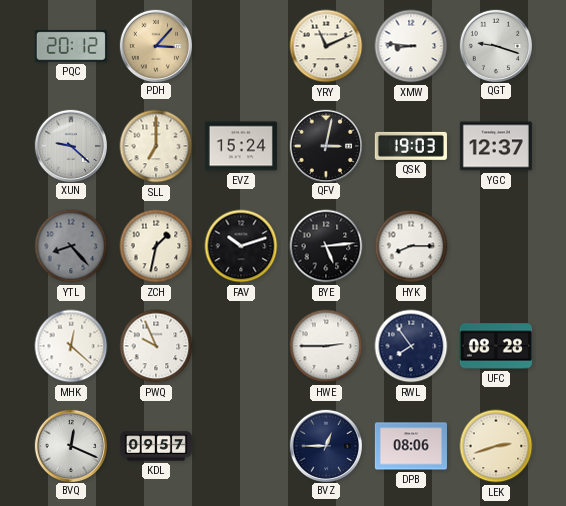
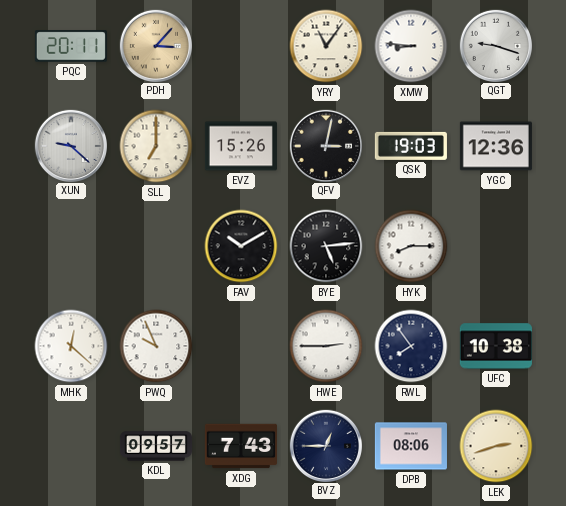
PQC: 20:12 -> 20:11
YRY: 11:11 -> 11:06
EVZ: 15:24 -> 15:26
YGC: 12:37 -> 12:36
YTL: 8:23 -> none
ZCH: 1:32 -> none
FAV: 10:12 -> 10:10
UFC: 08:28 -> 10:38
BVQ: 12:19 -> none
XDG: none -> 7:43
